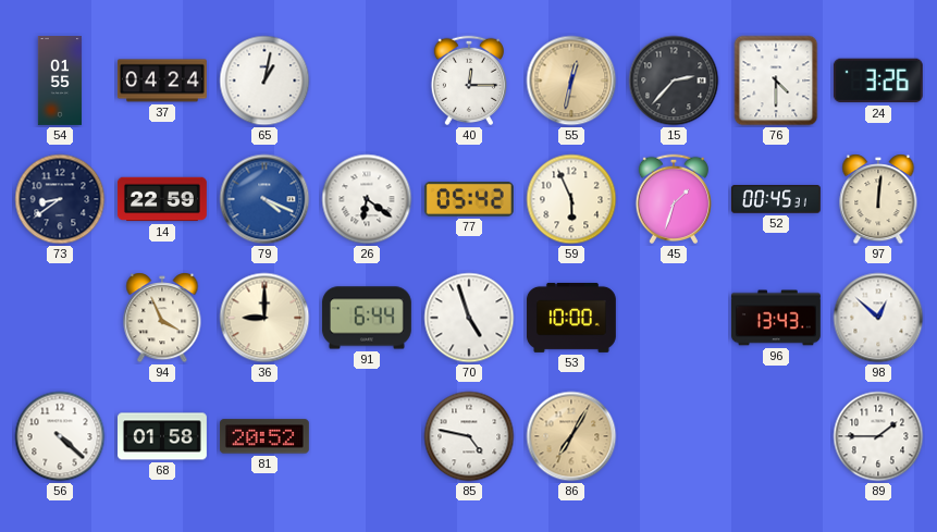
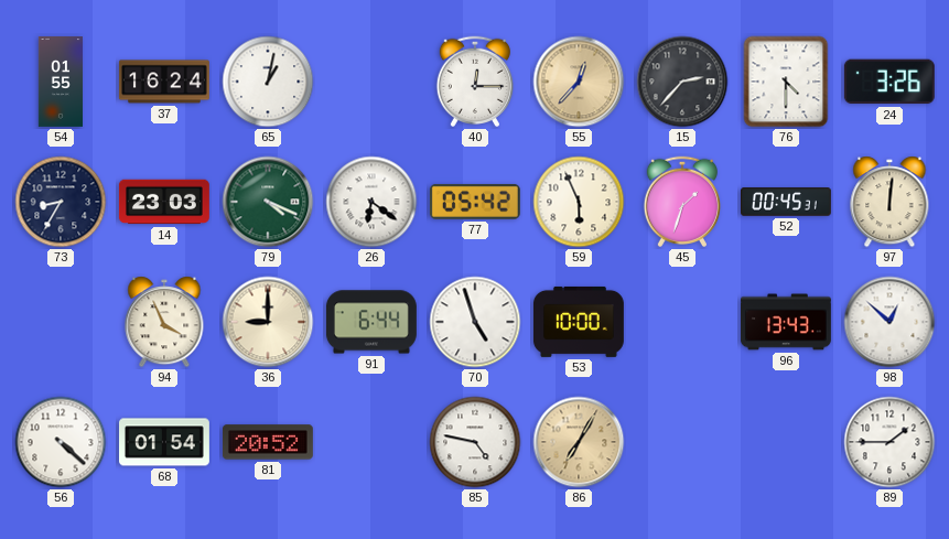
37: 04:24 -> 16:24
55: 12:32 -> 12:37
73: 8:39 -> 8:35
14: 22:59 -> 23:03
79 dial: blue -> green
68: 01:58 -> 01:54
